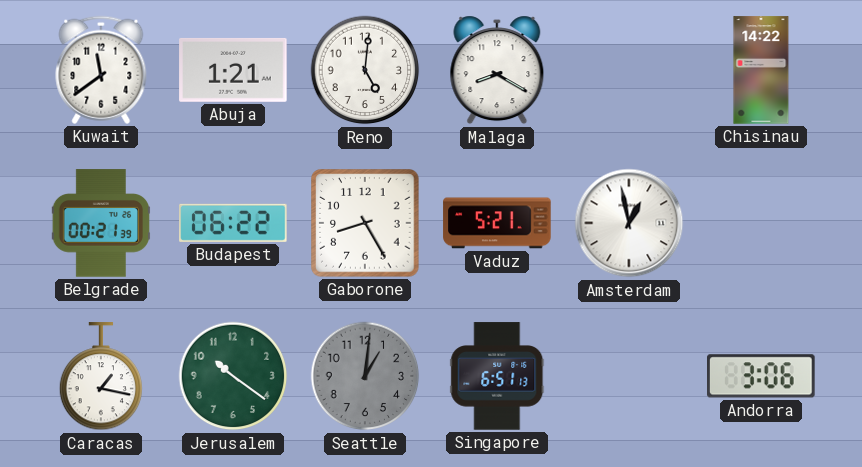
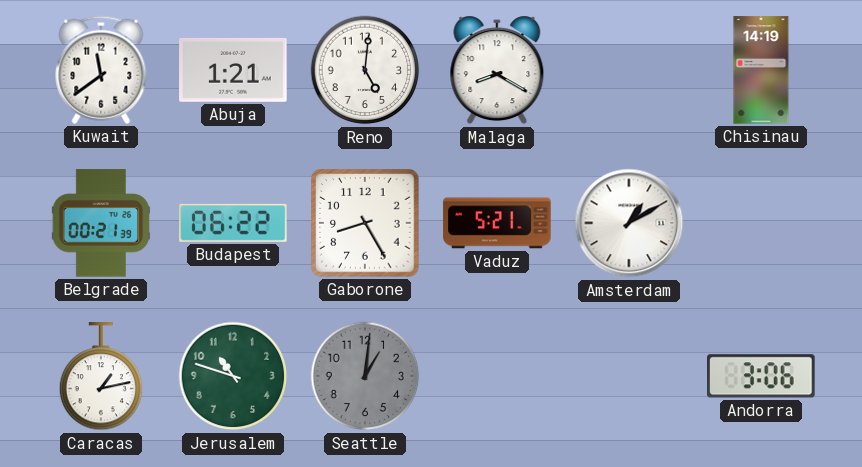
Chisinau: 14:22 -> 14:19
Amsterdam: 12:58 -> 1:10
Caracas: 1:17 -> 1:13
Jerusalem: 10:21 -> 10:48
Singapore: 6:51 -> none
